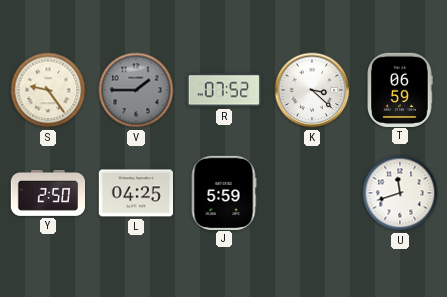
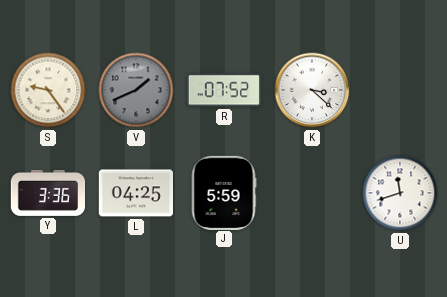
V: 1:45 -> 1:41
T: 06:59 -> none
Y: 2:50 -> 3:36
